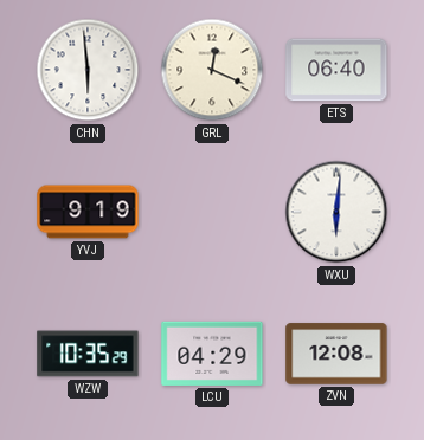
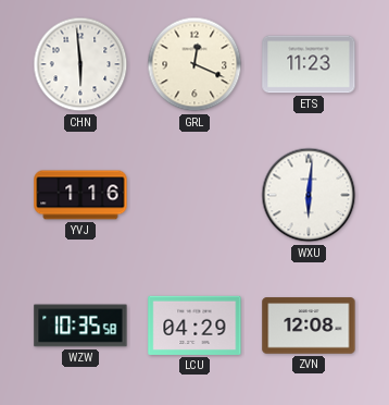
ETS: 06:40 -> 11:23
YVJ: 9:19 -> 1:16
WZW: 10:35:29 -> 10:35:58
